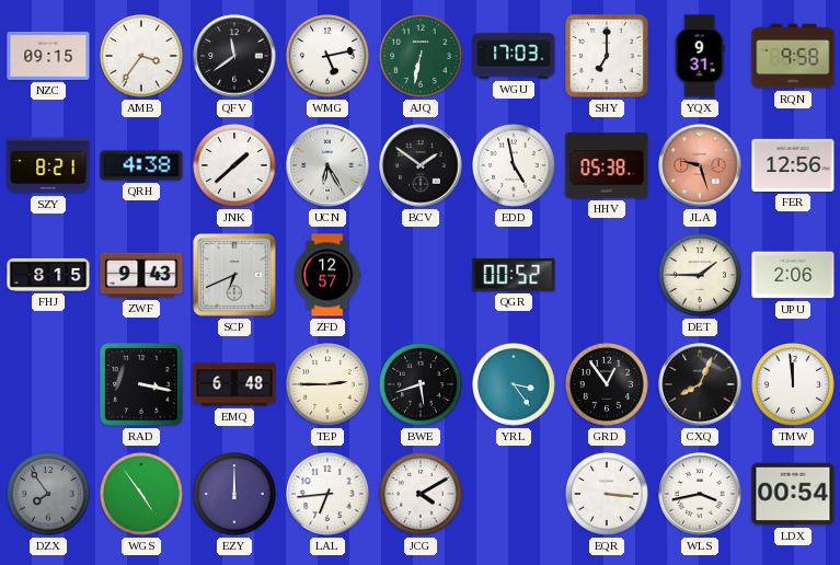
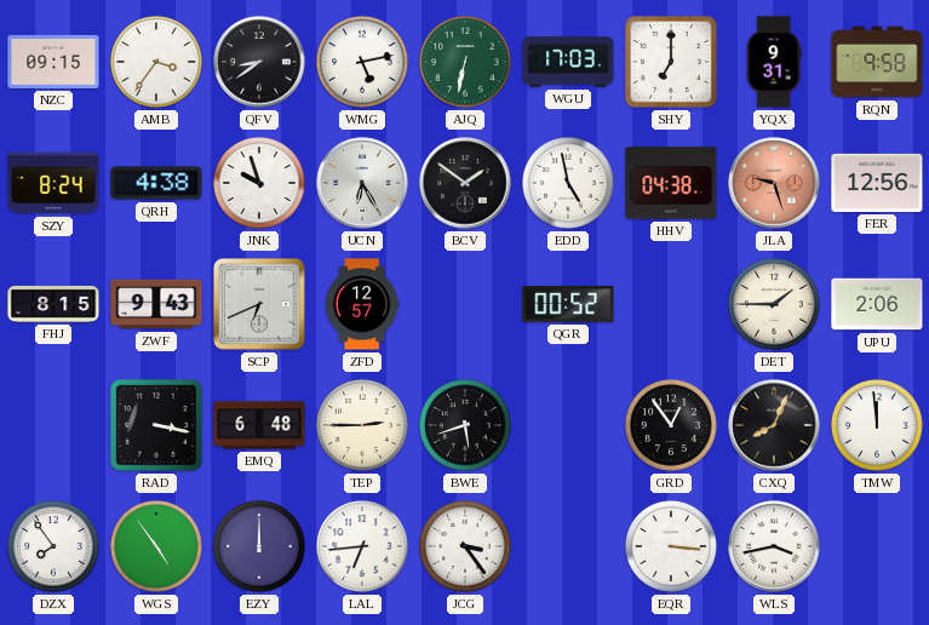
QFV: 11:39 -> 8:39
SZY: 8:21 -> 8:24
JNK: 1:38 -> 9:57
HHV: 05:38 -> 04:38
YRL: 3:24 -> none
DZX dial: grey -> white
JCG: 4:10 -> 3:24
LDX: 00:54 -> none
